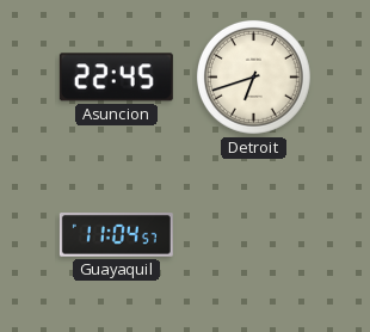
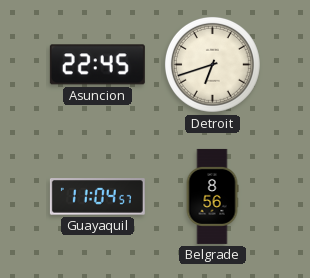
Belgrade: none -> 8:56
